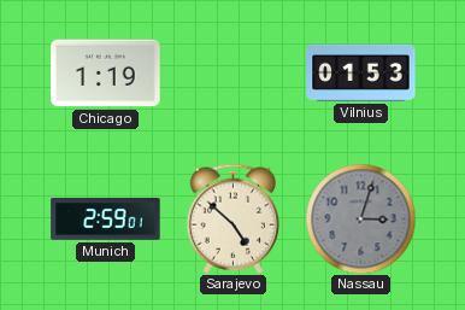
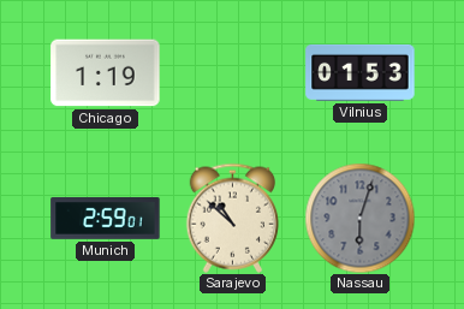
Sarajevo: 4:52 -> 10:52
Nassau: 3:03 -> 6:03
